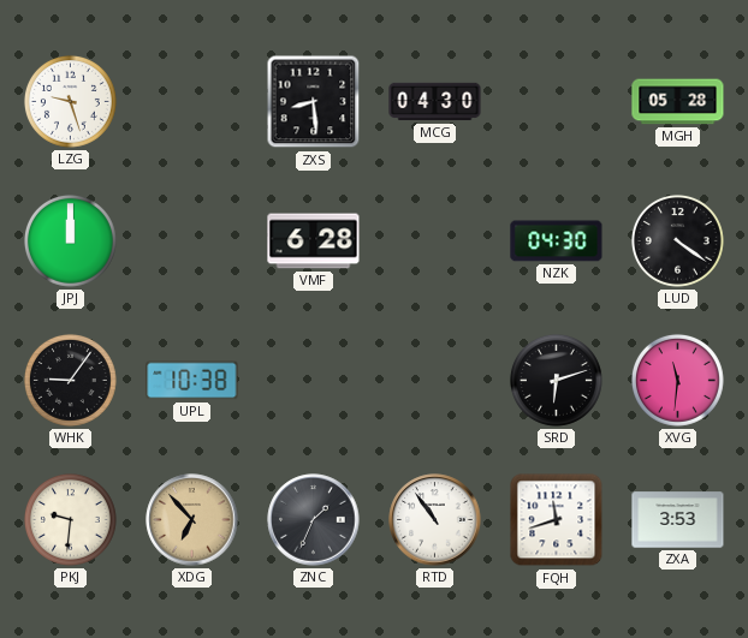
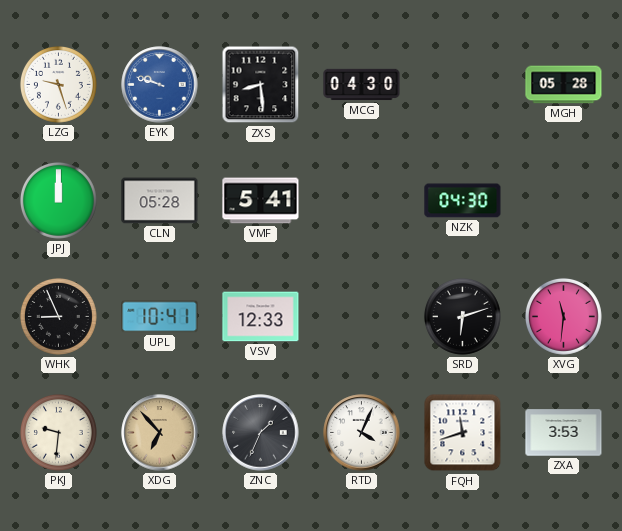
EYK: none -> 9:48
CLN: none -> 05:28
VMF: 6:28 -> 5:41
LUD: 4:21 -> none
WHK: 9:06 -> 8:56
UPL: 10:38 -> 10:41
VSV: none -> 12:33
RTD: 10:54 -> 4:04
